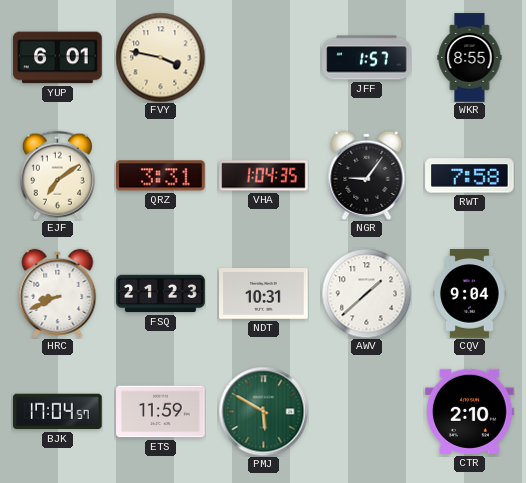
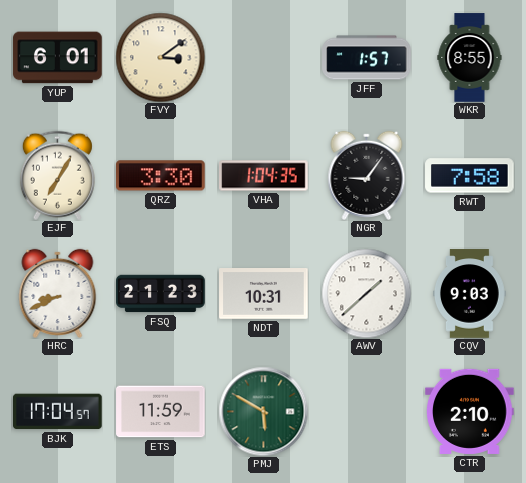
FVY: 3:47 -> 3:09
EJF: 7:09 -> 7:05
QRZ: 3:31 -> 3:30
CQV: 9:04 -> 9:03
